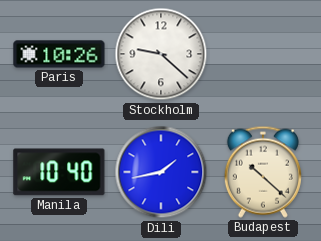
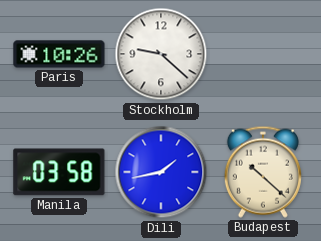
Manila: 10:40 -> 03:58
